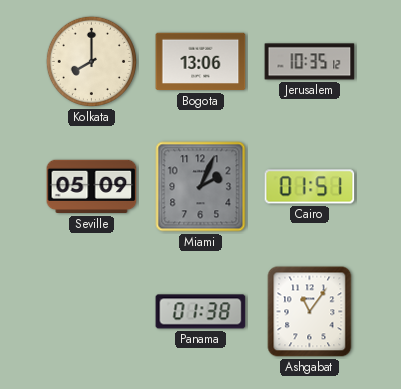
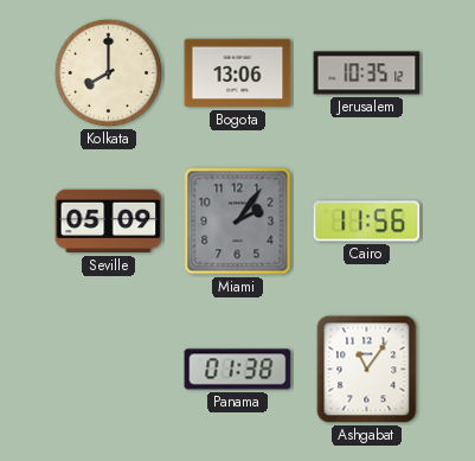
Miami: 2:04 -> 2:06
Cairo: 01:51 -> 11:56
